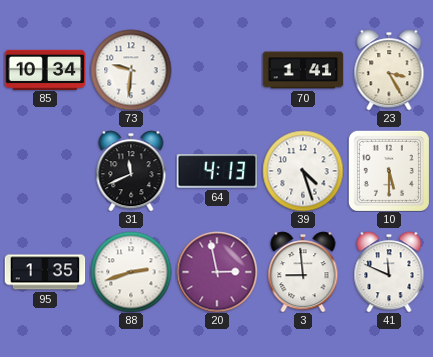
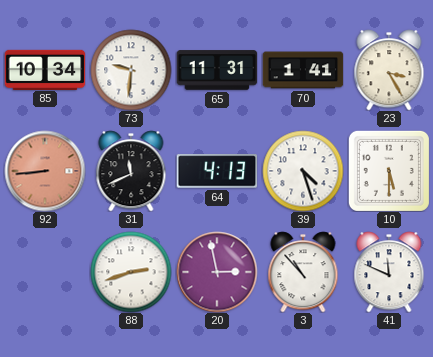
65: none -> 11:31
92: none -> 8:44
95: 1:35 -> none
3: 8:59 -> 10:53
